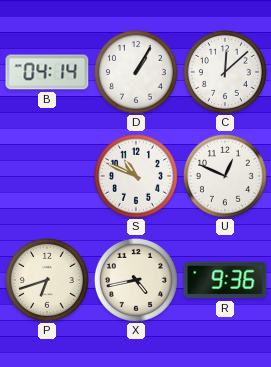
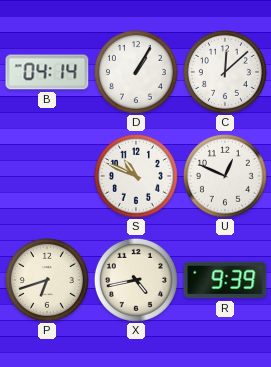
R: 9:36 -> 9:39
